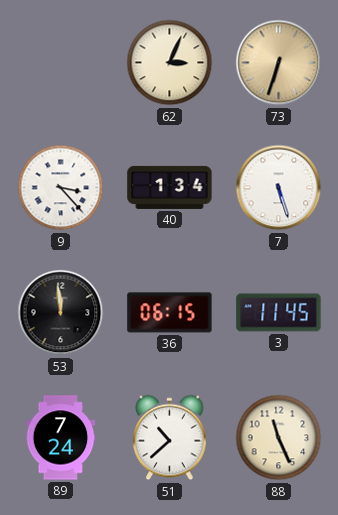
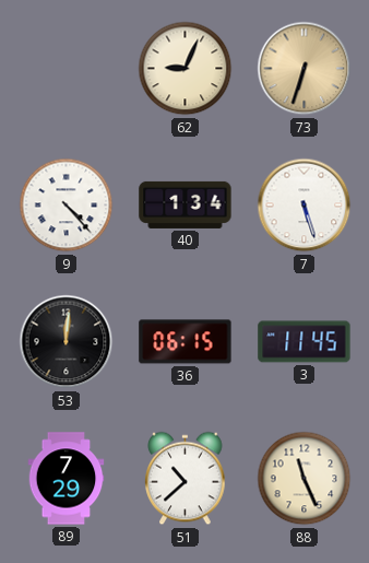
62: 3:04 -> 9:04
9: 3:23 -> 4:23
53: 11:59 -> 12:01
89: 7:24 -> 7:29
